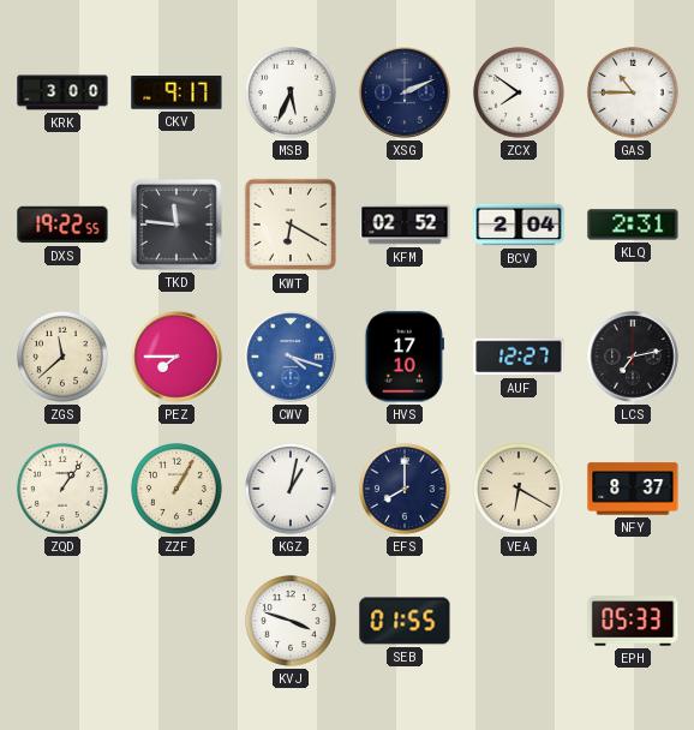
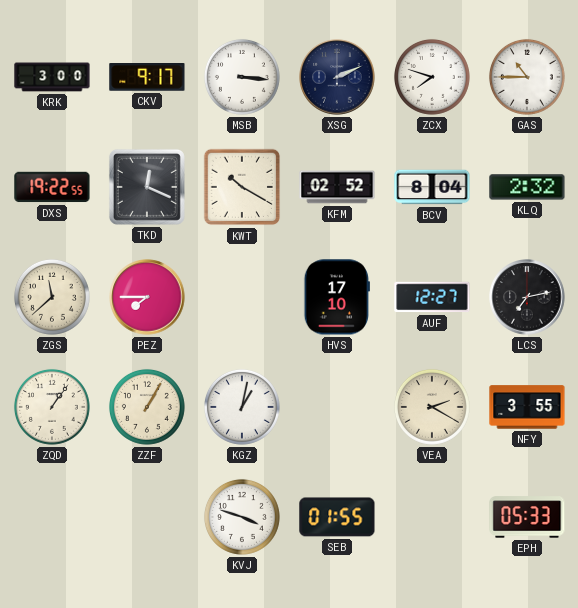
MSB: 5:34 -> 3:16
ZCX: 7:51 -> 7:48
TKD: 11:46 -> 12:19
KWT: 6:20 -> 10:20
BCV: 2:04 -> 8:04
KLQ: 2:31 -> 2:32
CWV: 4:18 -> none
EFS: 8:00 -> none
VEA: 6:20 -> 2:20
NFY: 8:37 -> 3:55
